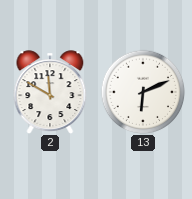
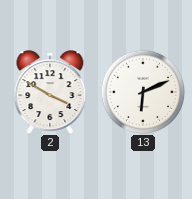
2: 11:50 -> 3:50
